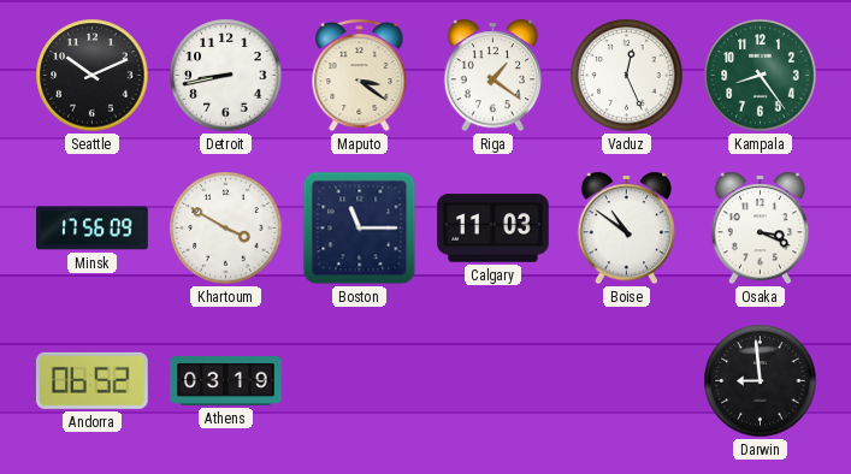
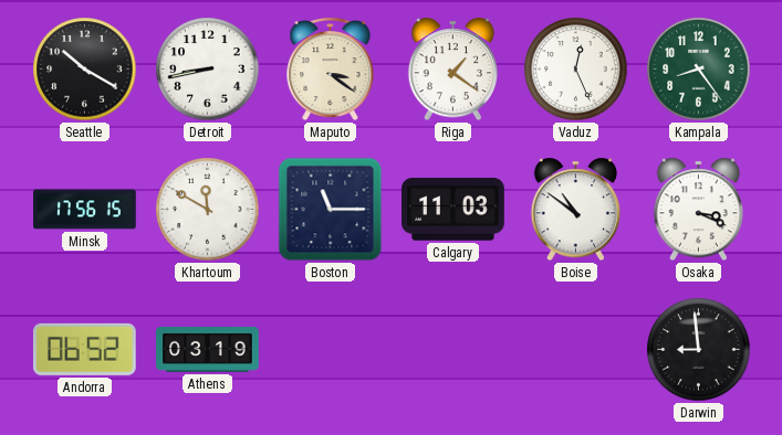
Seattle: 10:11 -> 10:20
Minsk: 17:56:09 -> 17:56:15
Khartoum: 3:50 -> 11:50
